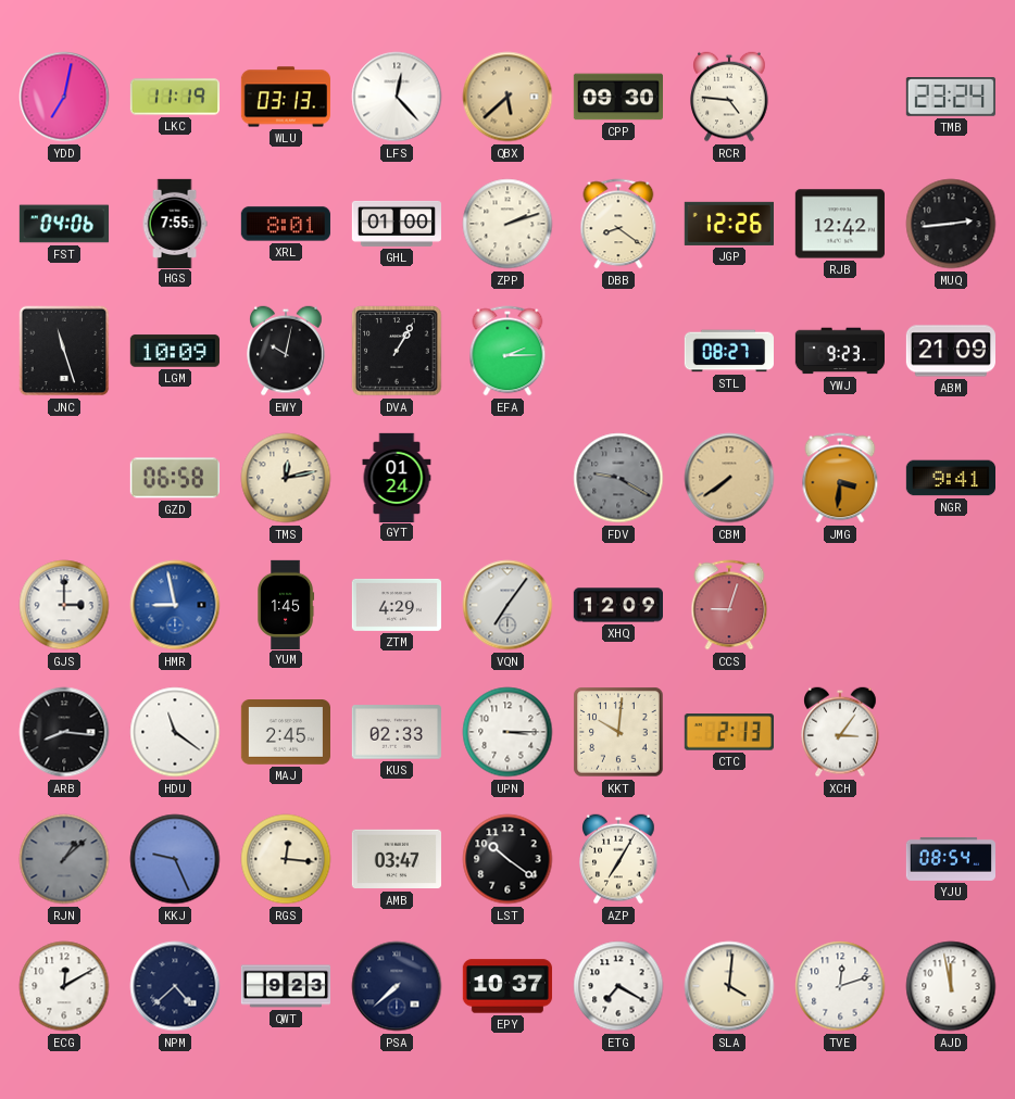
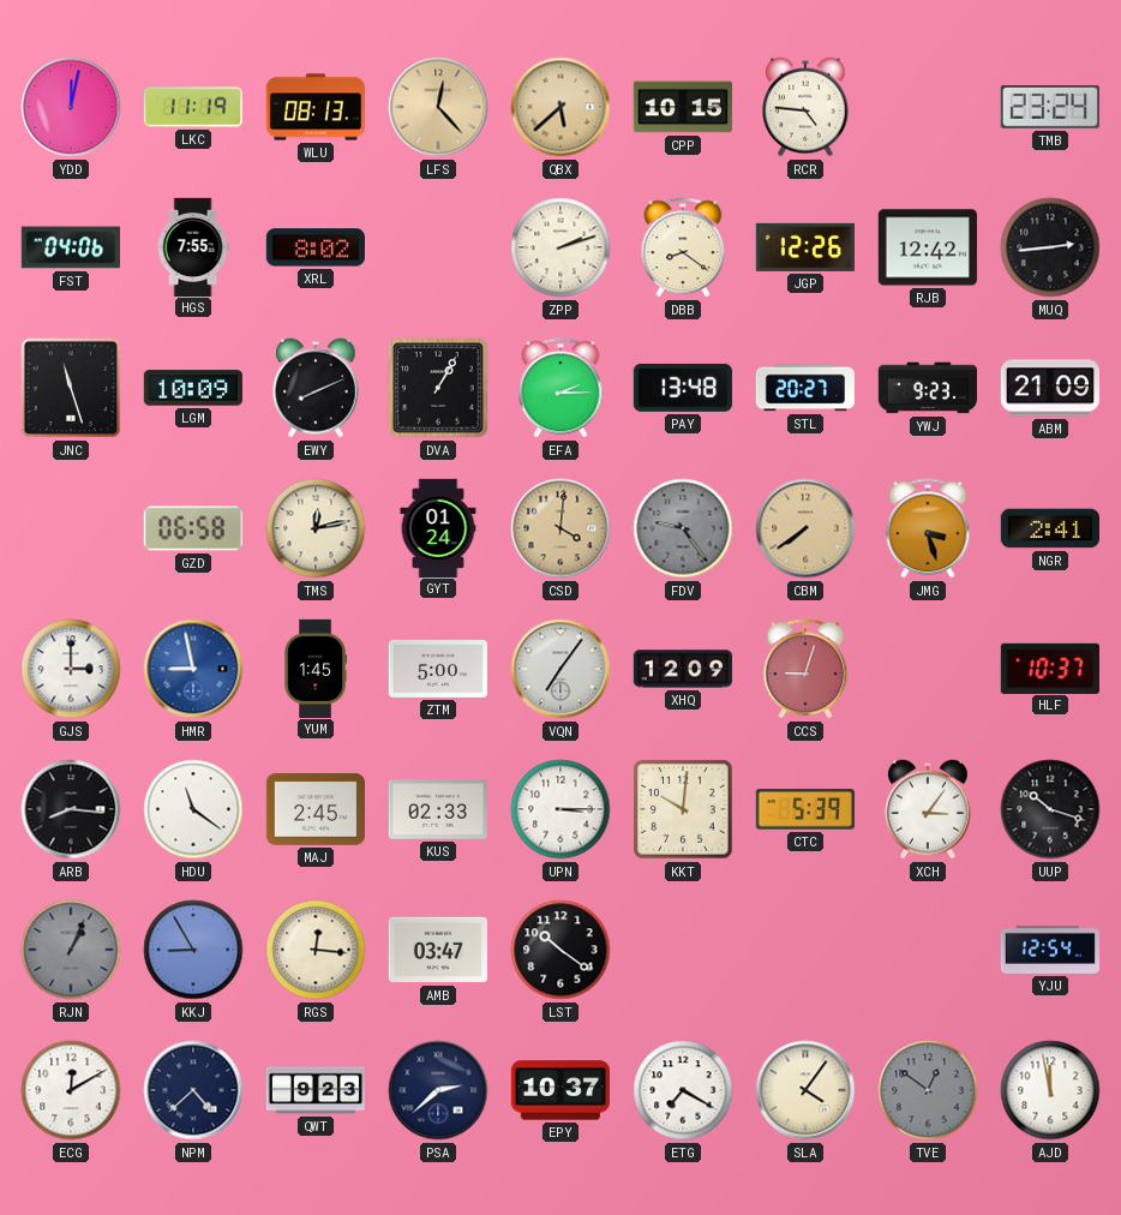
YDD: 7:02 -> 12:02
WLU: 03:13 -> 08:13
LFS dial: white -> champagne
CPP: 09:30 -> 10:15
XRL: 8:01 -> 8:02
GHL: 01:00 -> none
EWY: 10:02 -> 8:11
PAY: none -> 13:48
STL: 08:27 -> 20:27
CSD: none -> 4:01
FDV: 9:20 -> 9:24
JMG: 3:31 -> 3:27
NGR: 9:41 -> 2:41
ZTM: 4:29 -> 5:00
HLF: none -> 10:37
CTC: 2:13 -> 5:39
UUP: none -> 10:18
RJN: 1:08 -> 1:04
KKJ: 9:26 -> 8:55
AZP: 7:05 -> none
YJU: 08:54 -> 12:54
PSA: 7:38 -> 2:38
SLA: 4:01 -> 4:06
TVE: 12:12 -> 12:51
TVE dial: white -> grey
